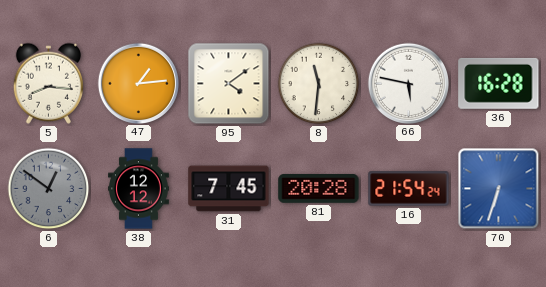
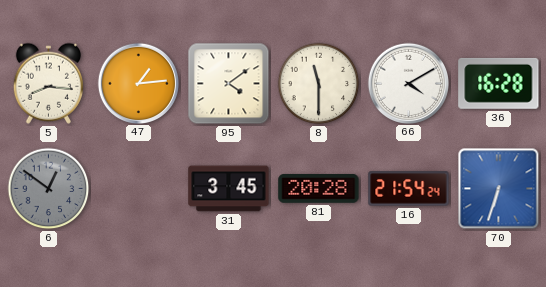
8: 11:31 -> 11:30
66: 5:47 -> 4:10
38: 12:12 -> none
31: 7:45 -> 3:45
